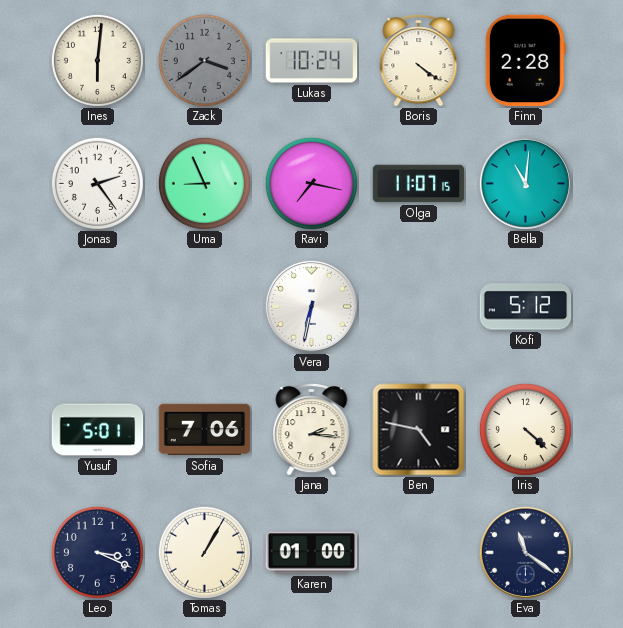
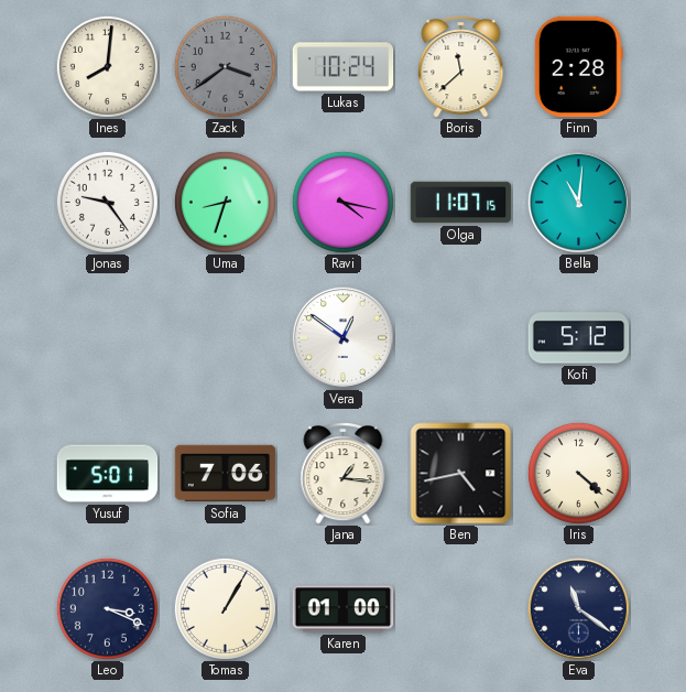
Ines: 6:01 -> 8:01
Boris: 4:21 -> 11:38
Jonas: 2:24 -> 9:24
Uma: 8:56 -> 8:33
Ravi: 7:17 -> 4:17
Vera: 6:32 -> 12:51
Jana: 2:16 -> 1:16
Ben: 4:47 -> 4:43
